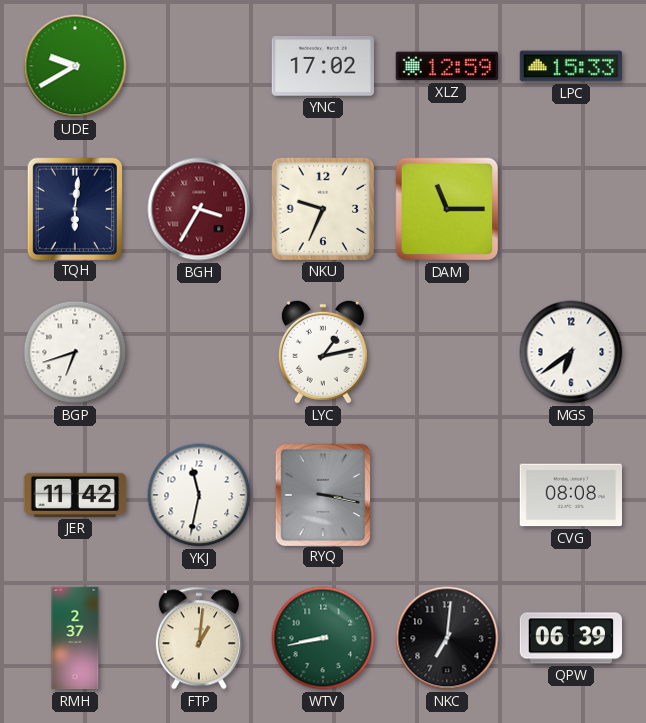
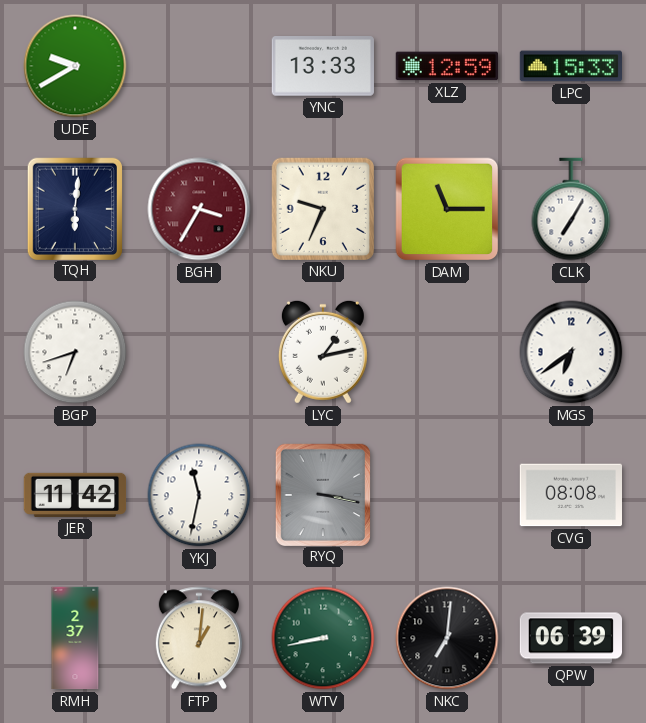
YNC: 17:02 -> 13:33
CLK: none -> 7:05
